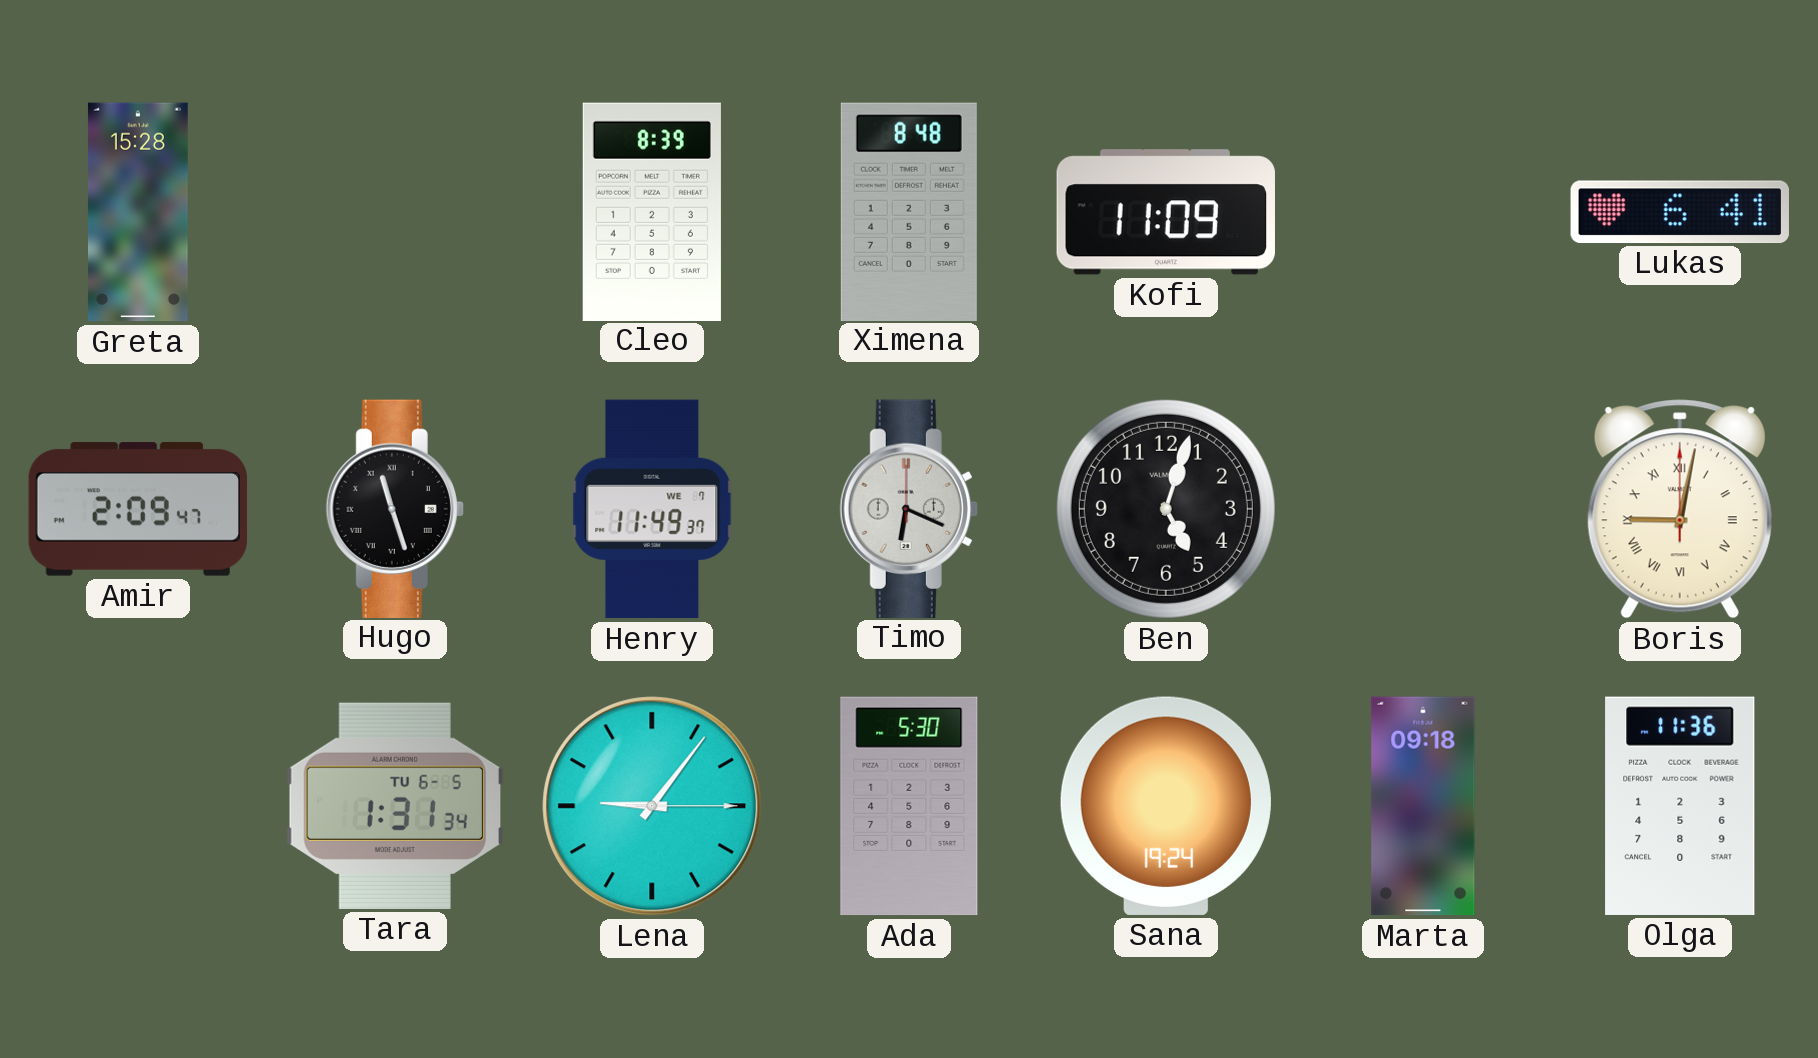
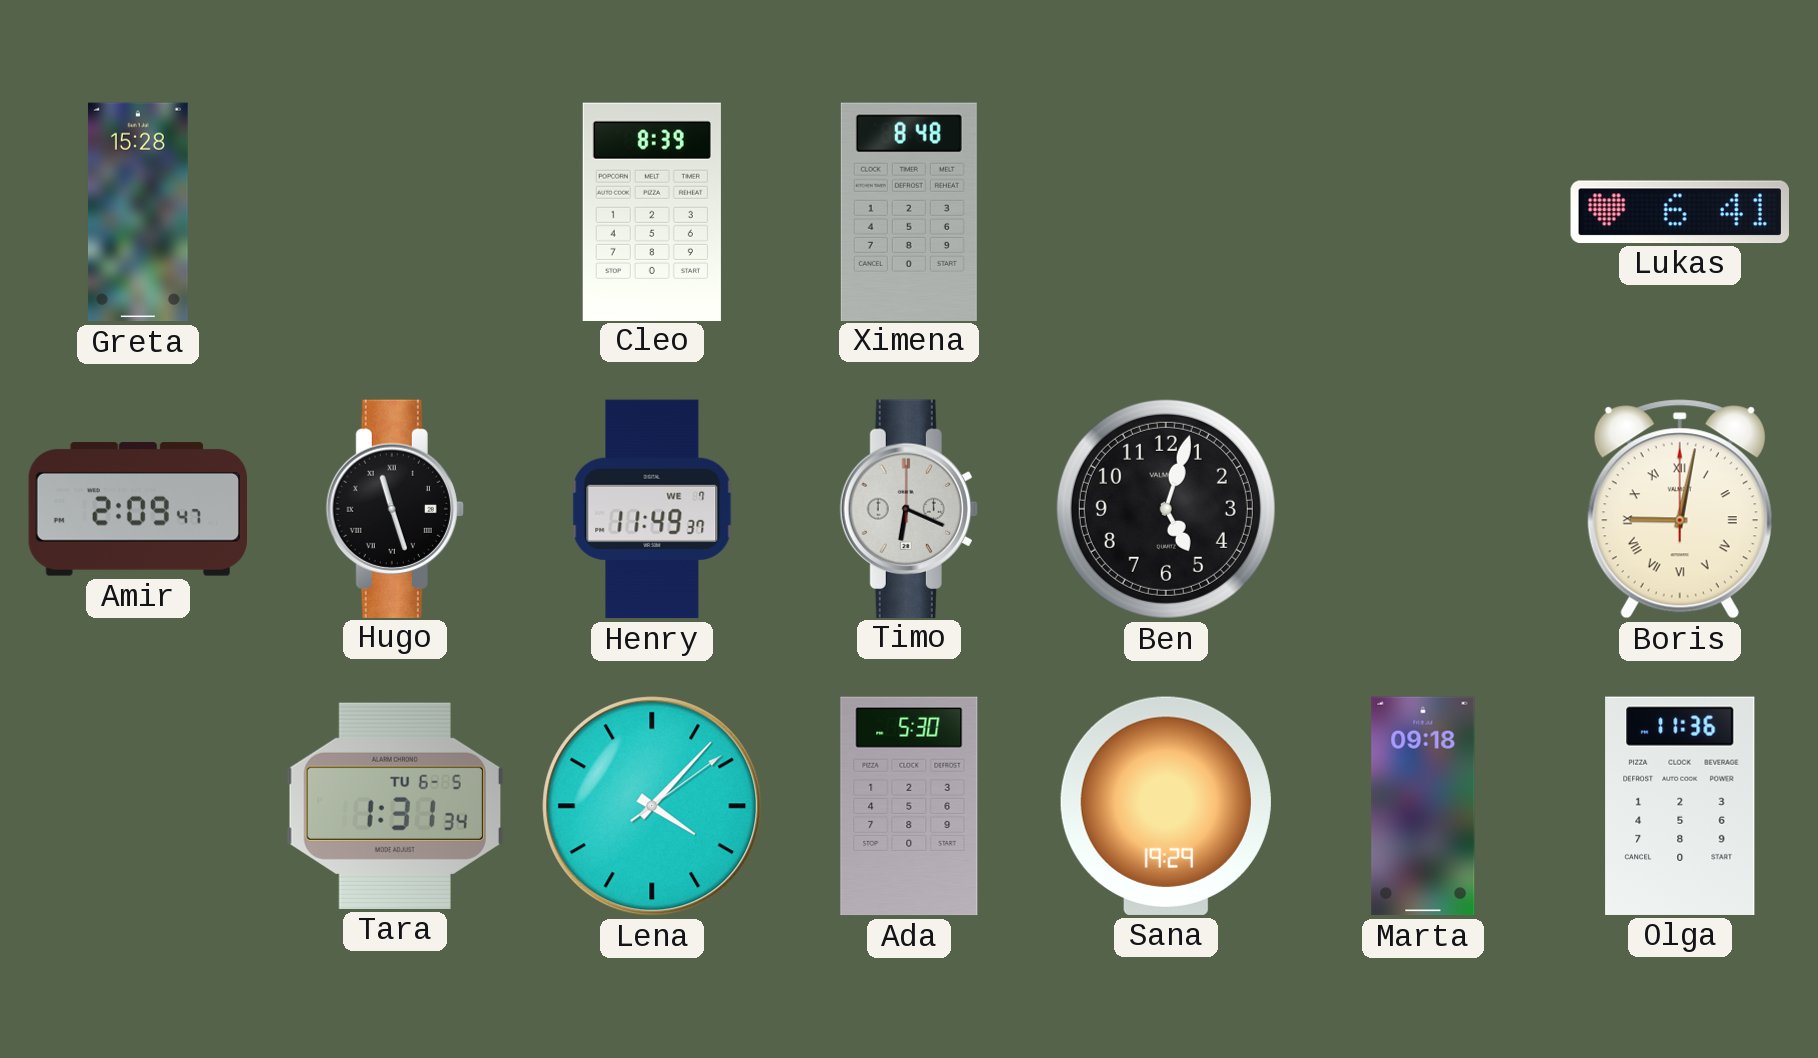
Kofi: 11:09 -> none
Lena: 9:06 -> 4:07
Sana: 19:24 -> 19:29
